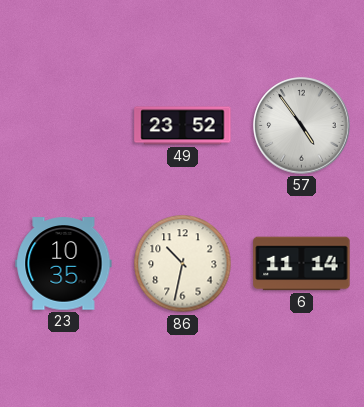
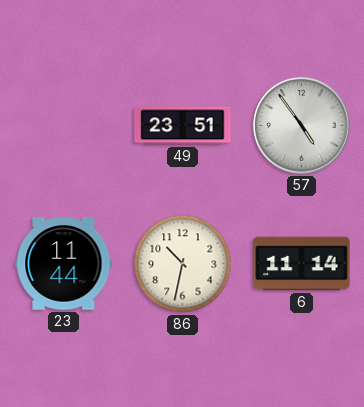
49: 23:52 -> 23:51
23: 10:35 -> 11:44
